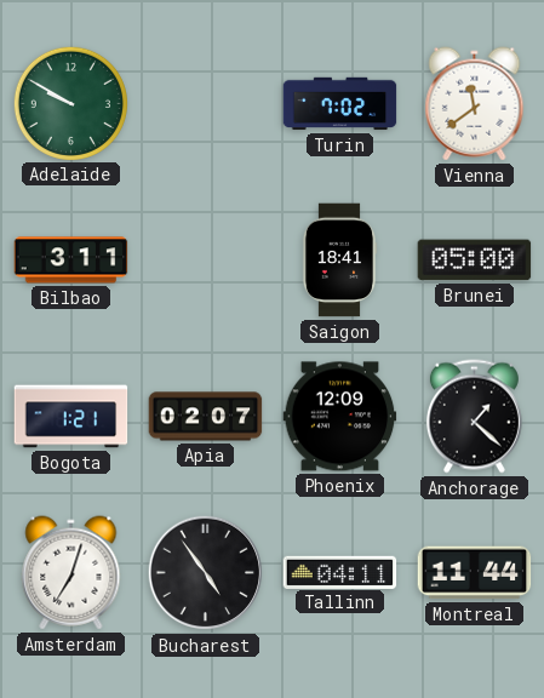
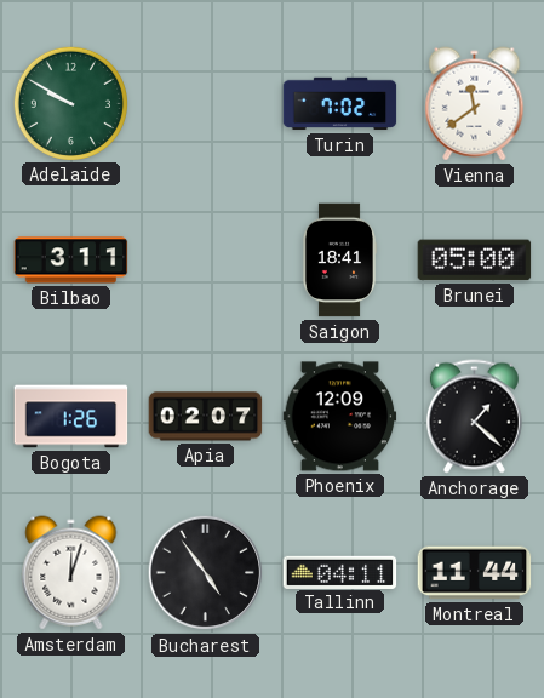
Bogota: 1:21 -> 1:26
Amsterdam: 7:03 -> 12:03
